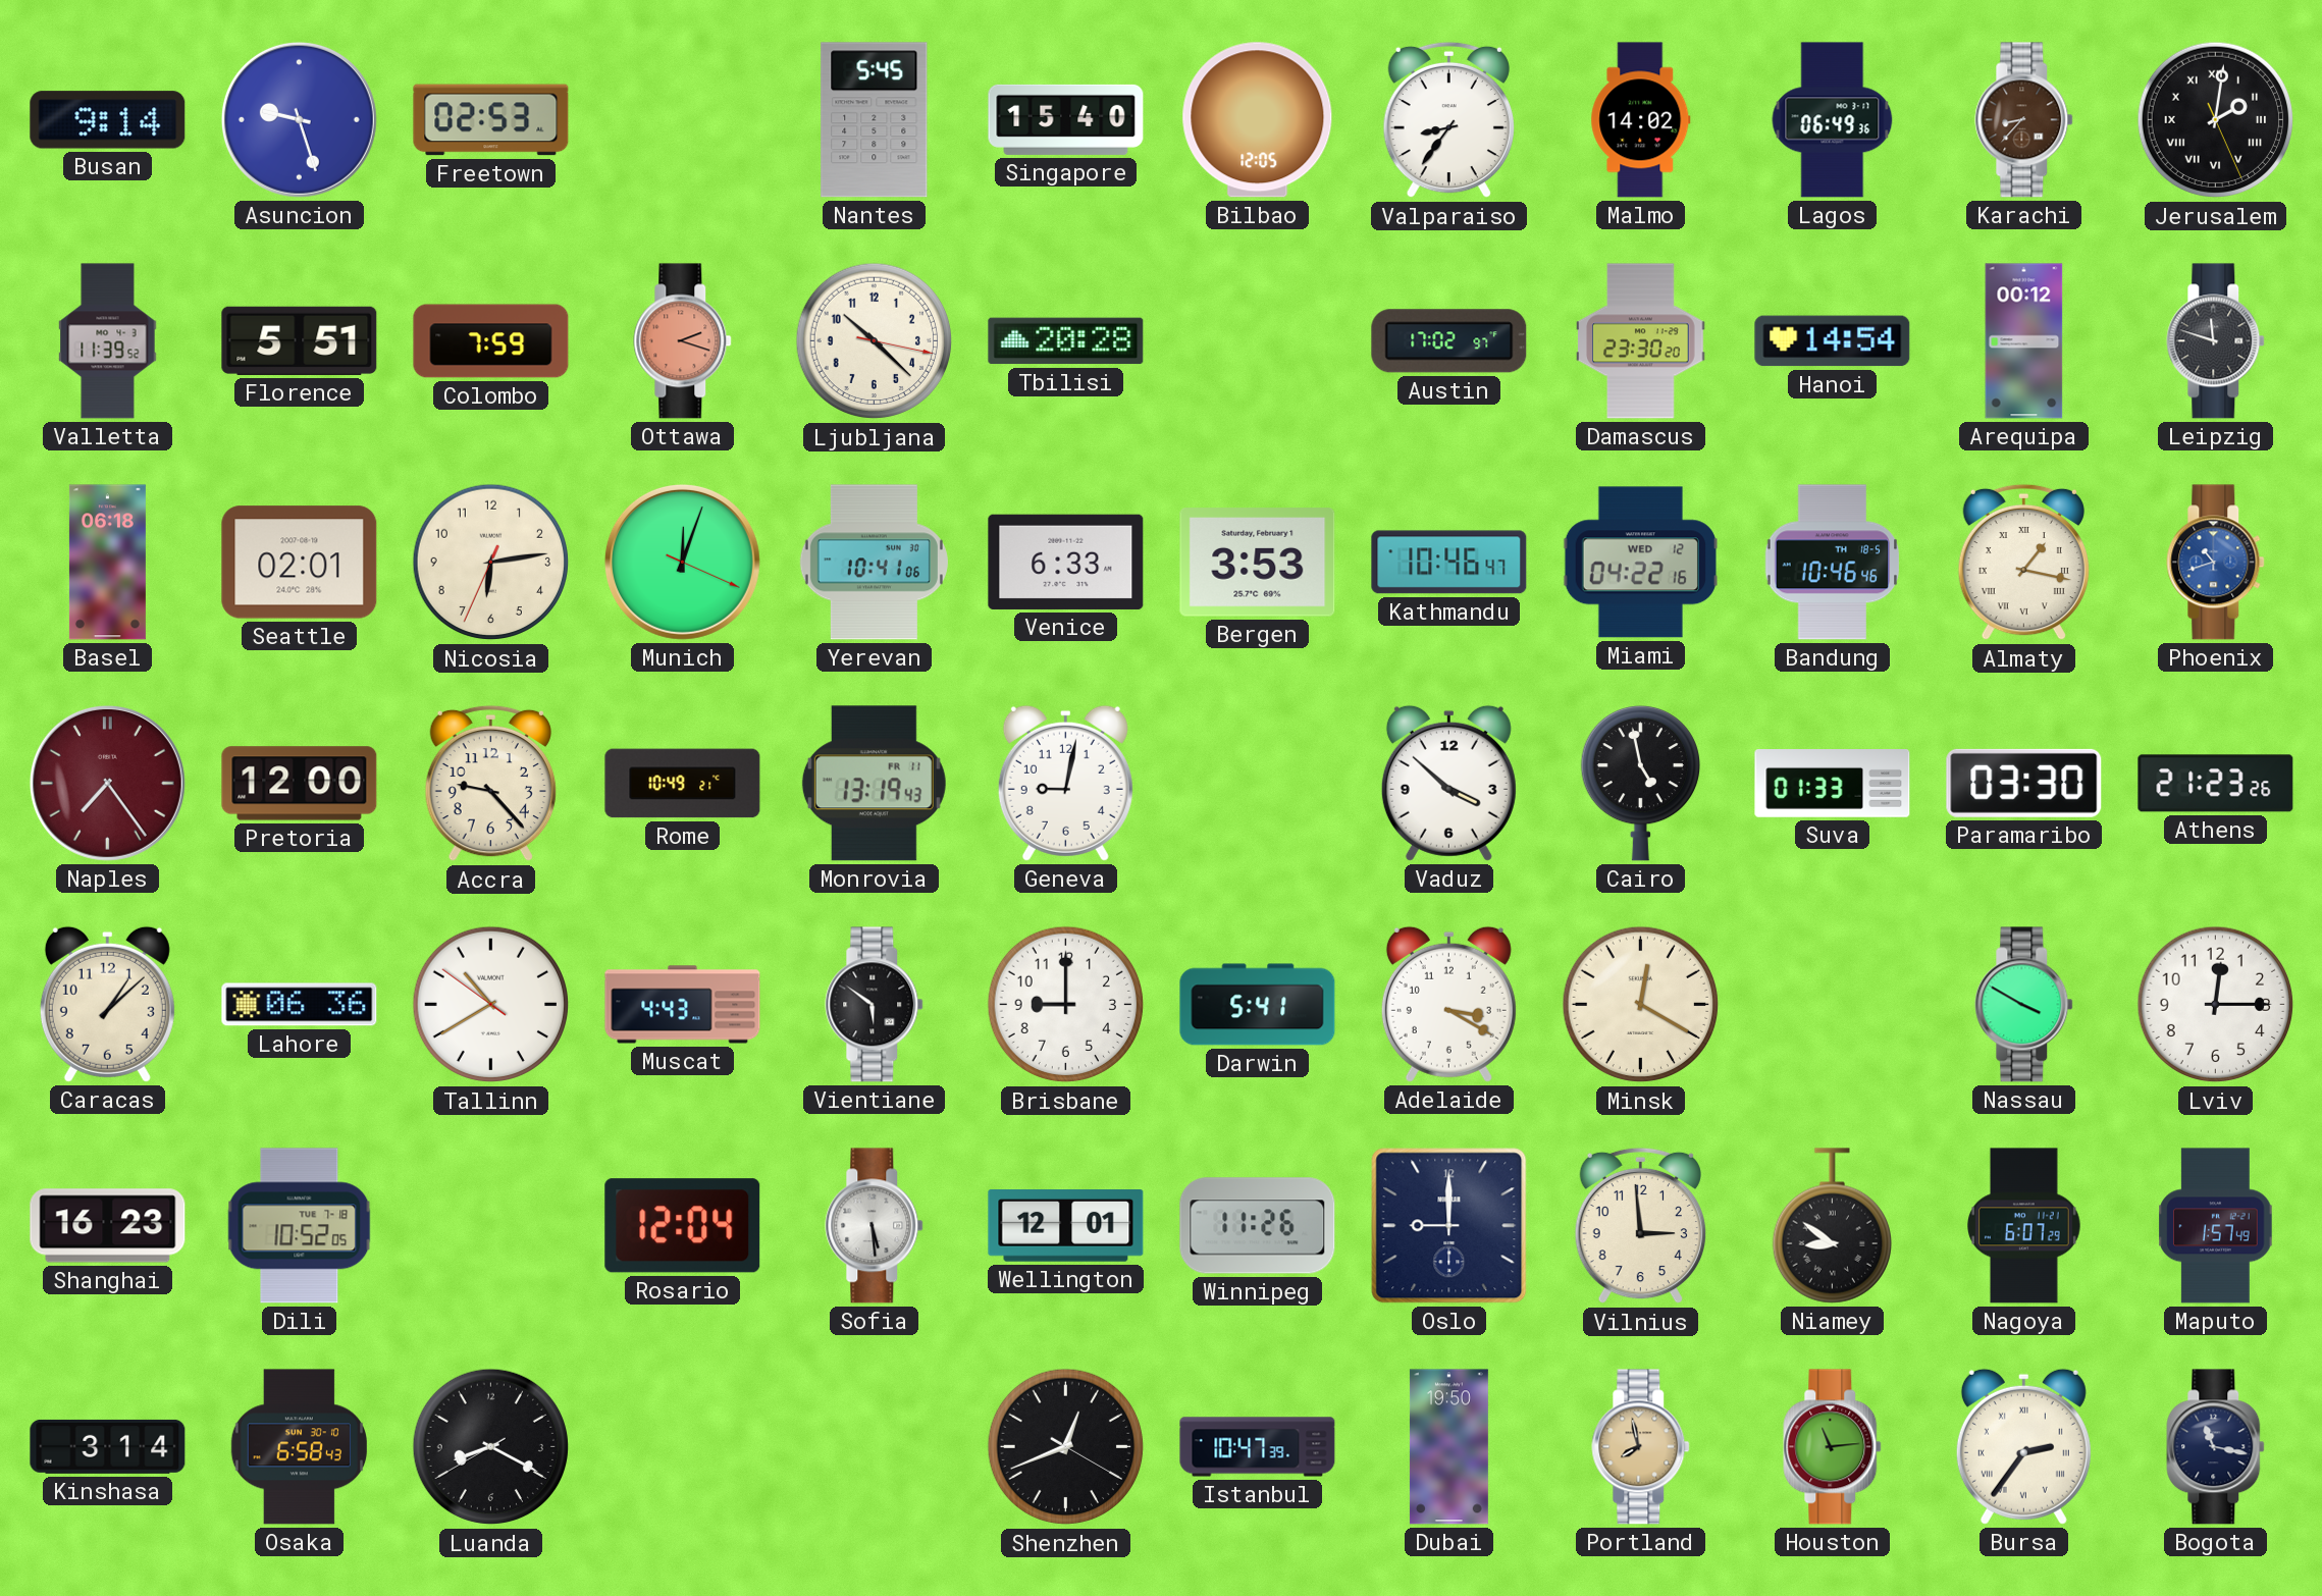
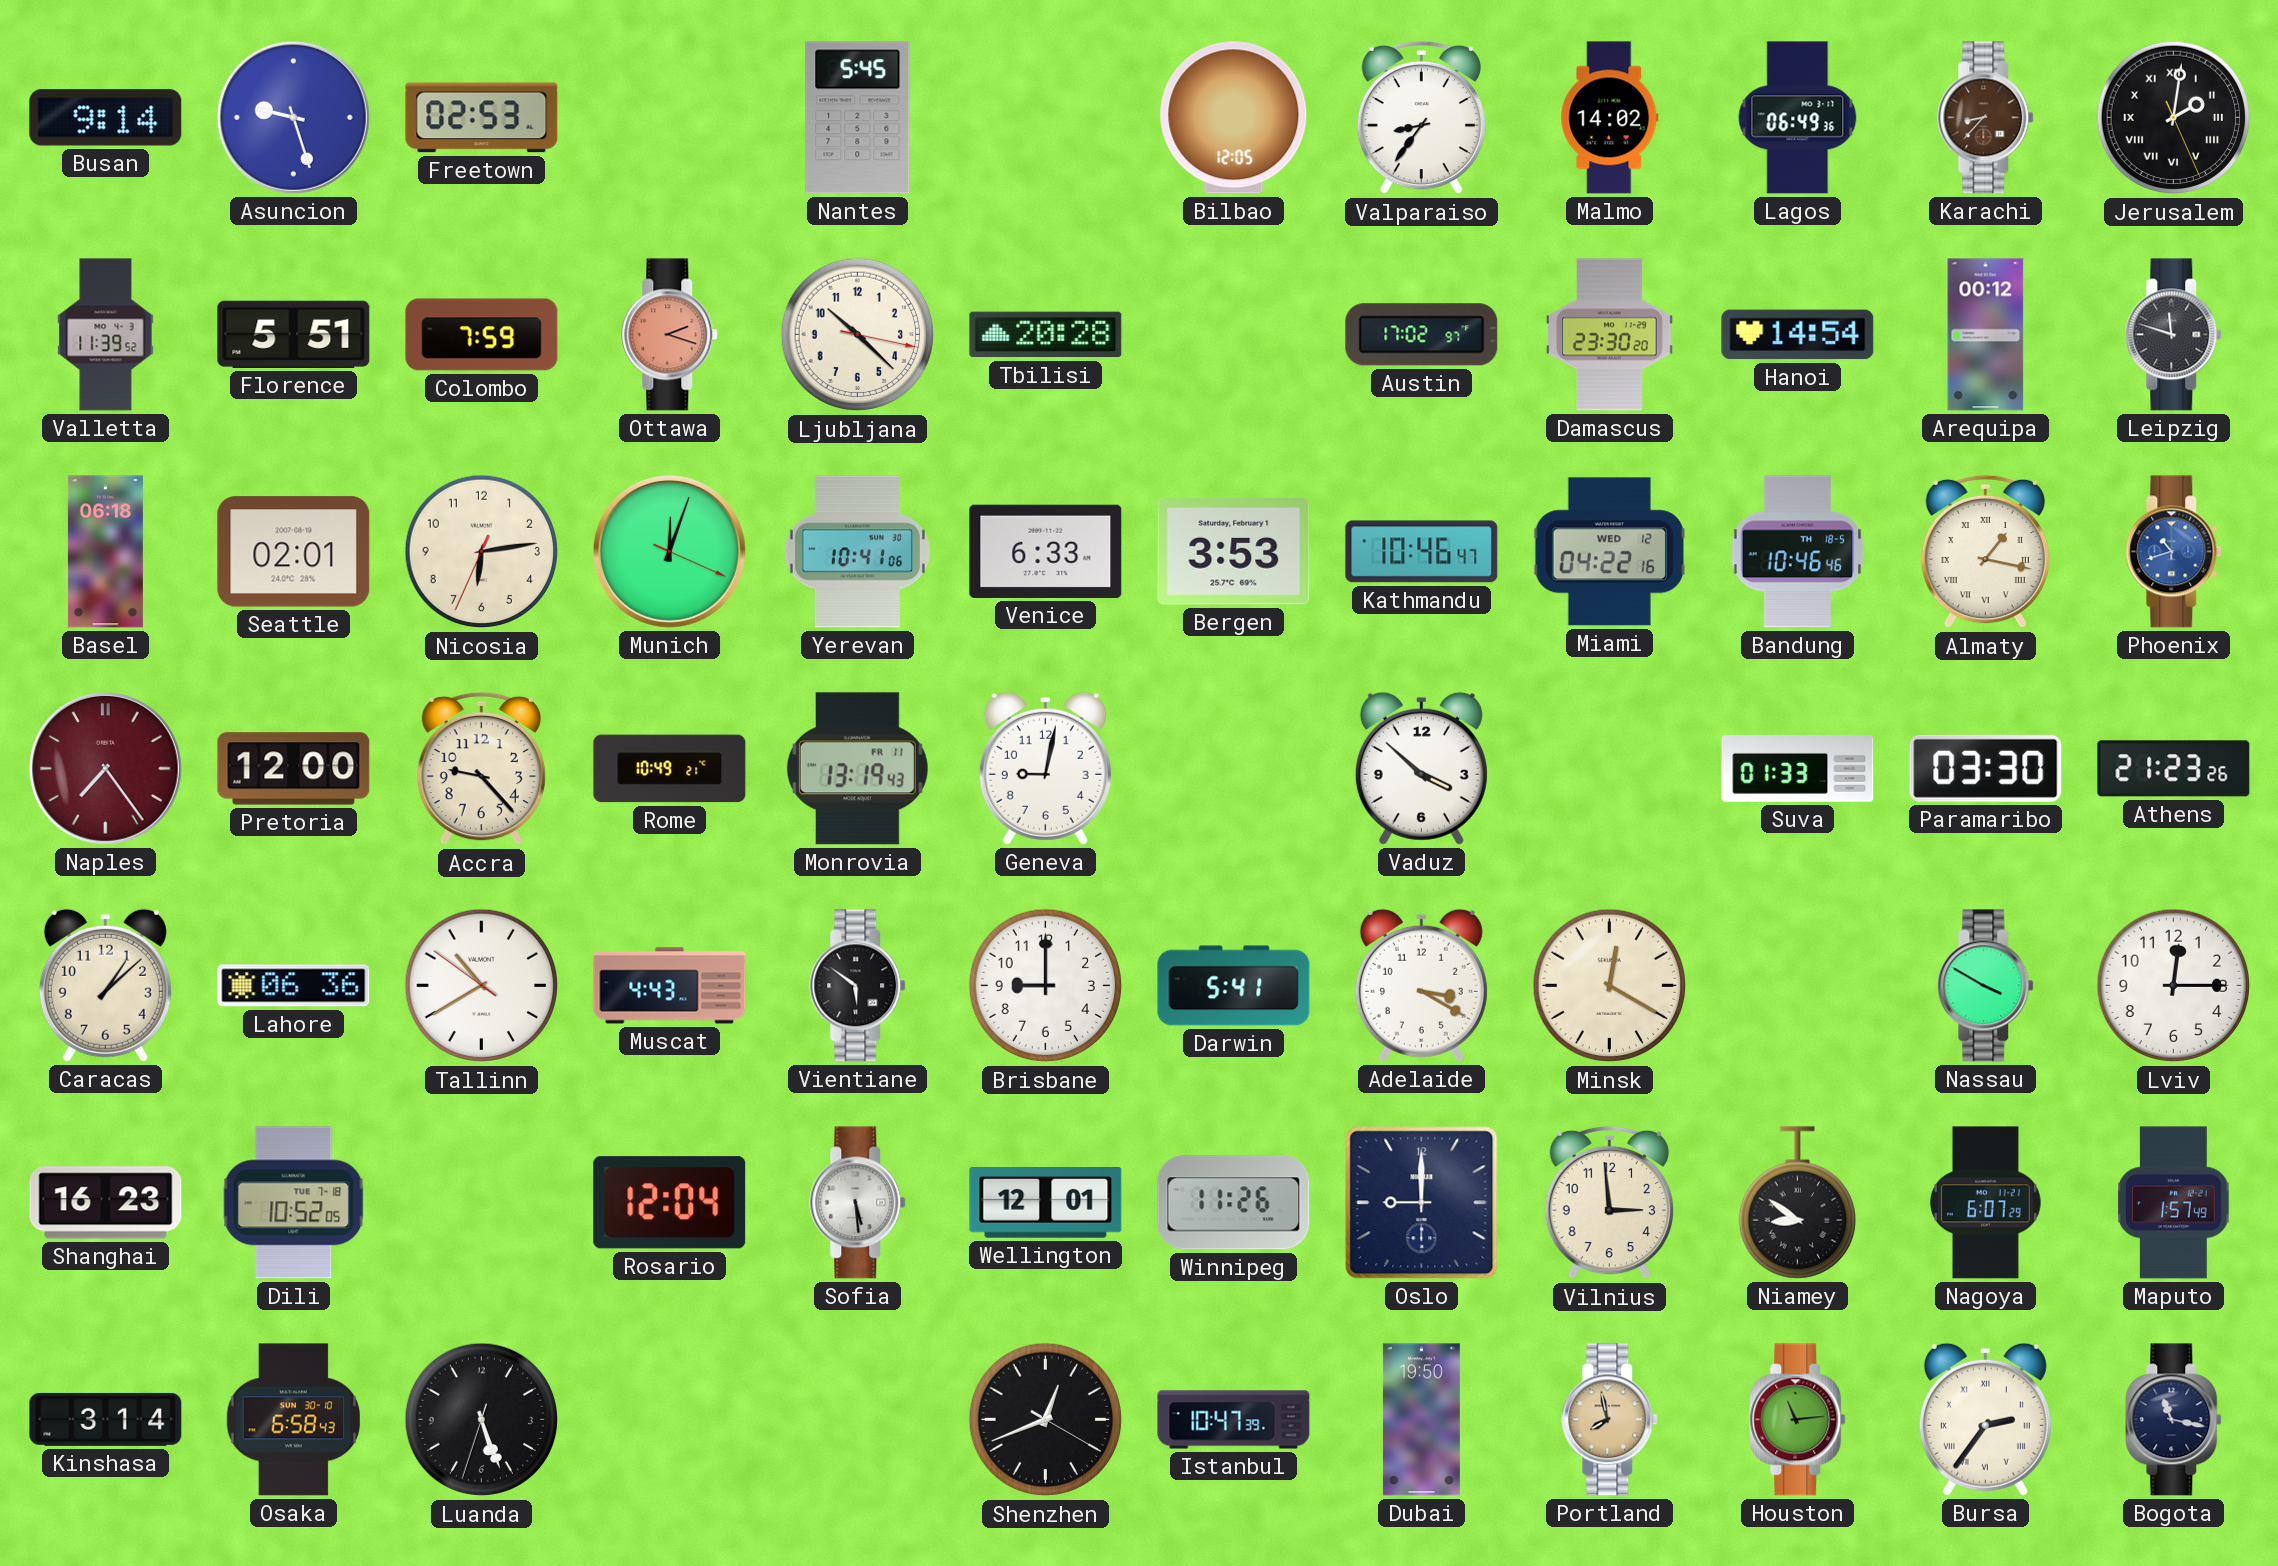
Singapore: 15:40 -> none
Cairo: 4:58 -> none
Luanda: 8:19 -> 5:26
